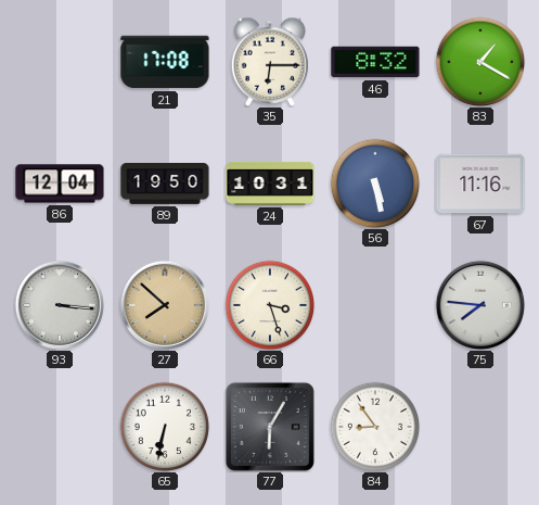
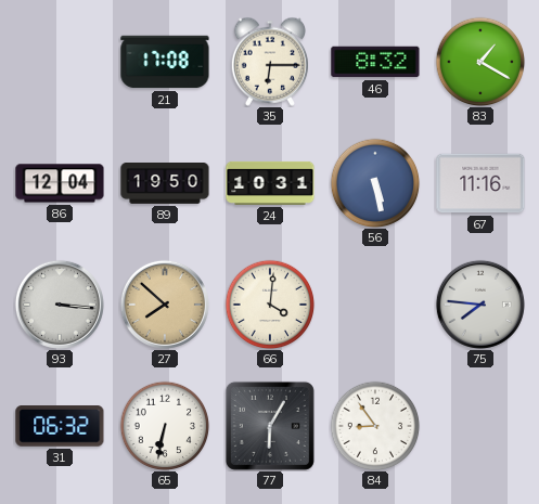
66: 3:27 -> 4:01
31: none -> 06:32
